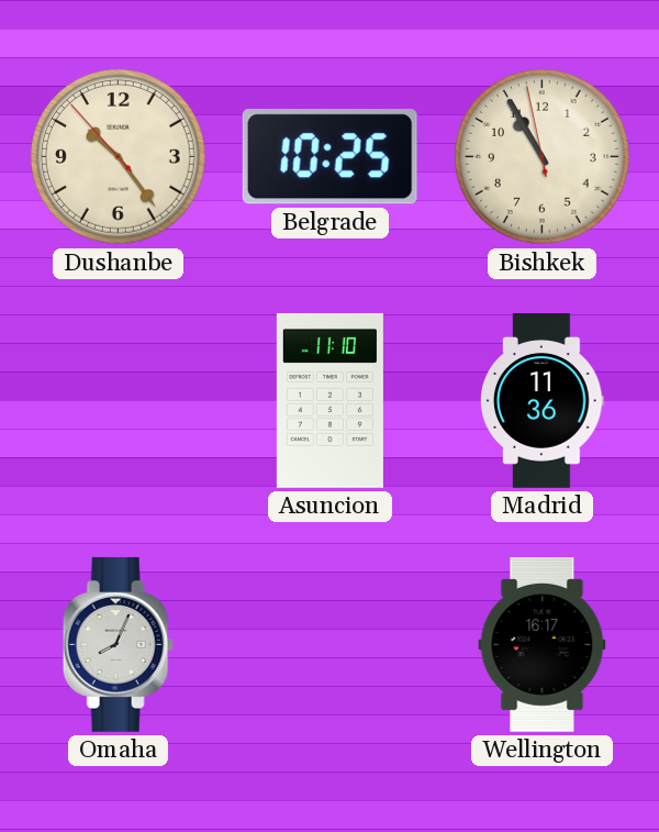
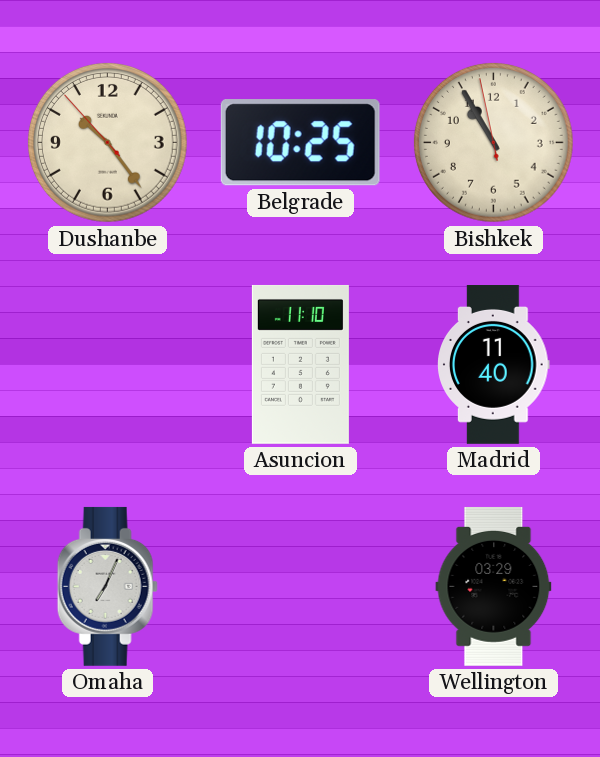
Madrid: 11:36 -> 11:40
Omaha: 8:04 -> 7:04
Wellington: 16:17 -> 03:29
